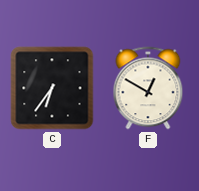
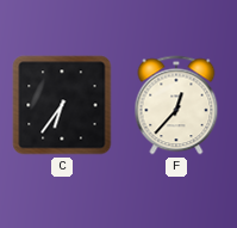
F: 12:50 -> 12:37
